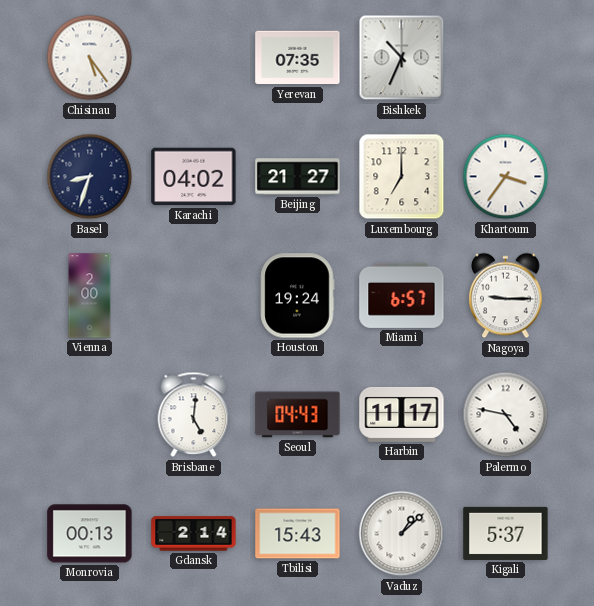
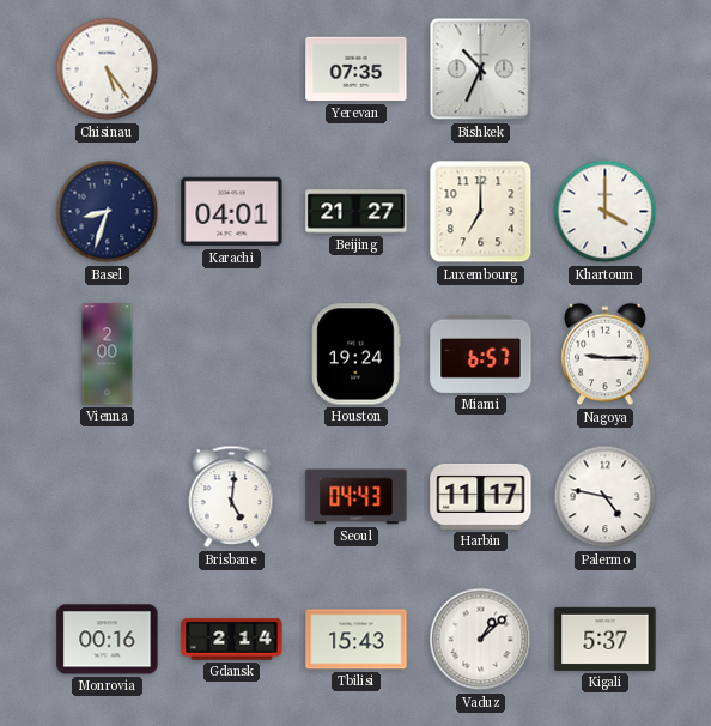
Karachi: 04:02 -> 04:01
Khartoum: 3:36 -> 4:00
Monrovia: 00:13 -> 00:16
